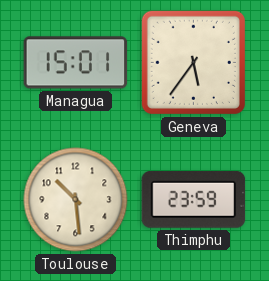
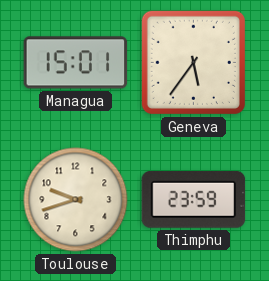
Toulouse: 10:29 -> 9:42
